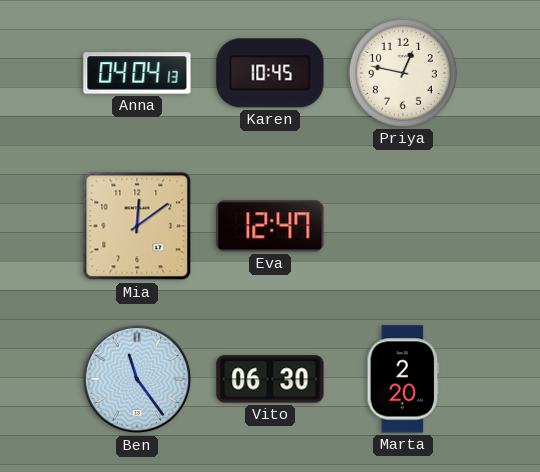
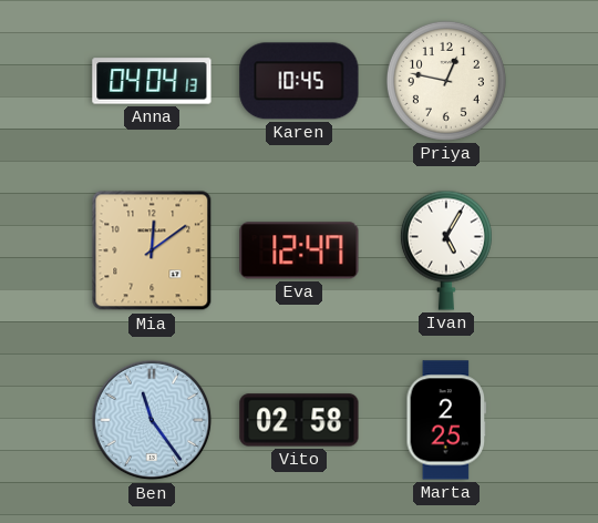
Ivan: none -> 5:05
Vito: 06:30 -> 02:58
Marta: 2:20 -> 2:25
